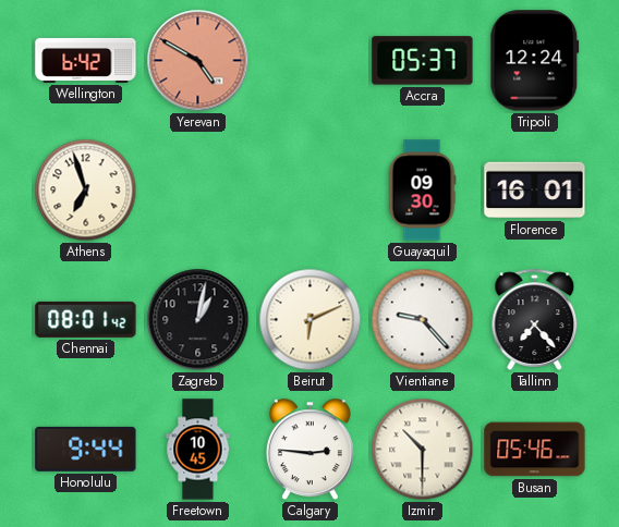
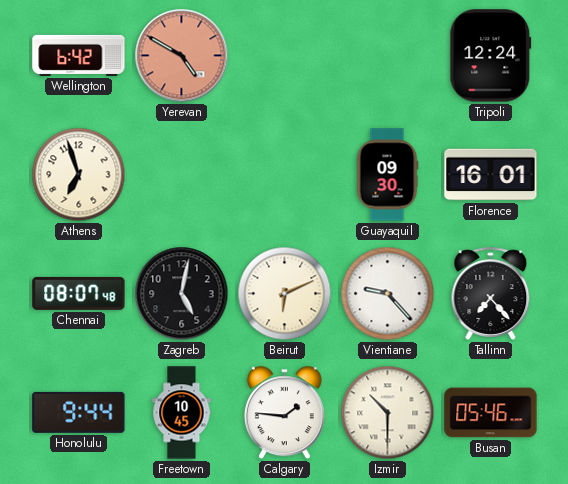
Accra: 05:37 -> none
Chennai: 08:01 -> 08:07
Zagreb: 1:02 -> 5:02
Calgary: 2:46 -> 1:46
